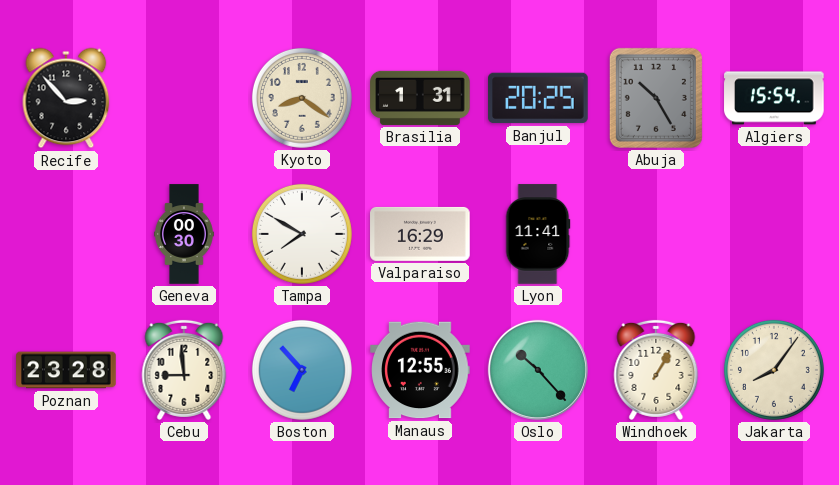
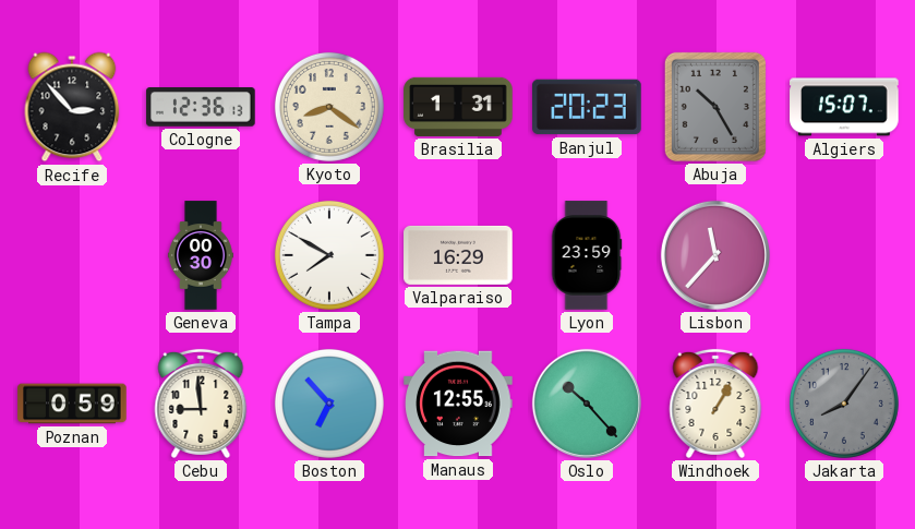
Cologne: none -> 12:36
Banjul: 20:25 -> 20:23
Algiers: 15:54 -> 15:07
Lyon: 11:41 -> 23:59
Lisbon: none -> 11:37
Poznan: 23:28 -> 0:59
Jakarta dial: cream -> grey
